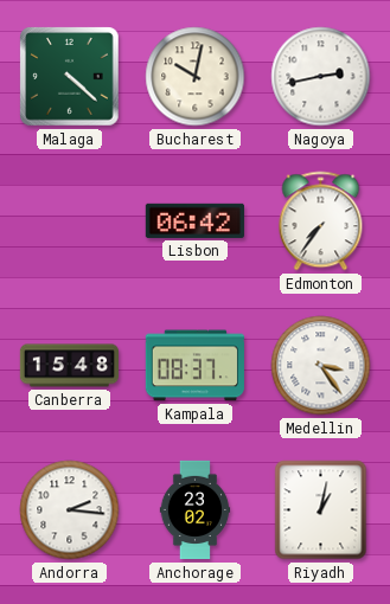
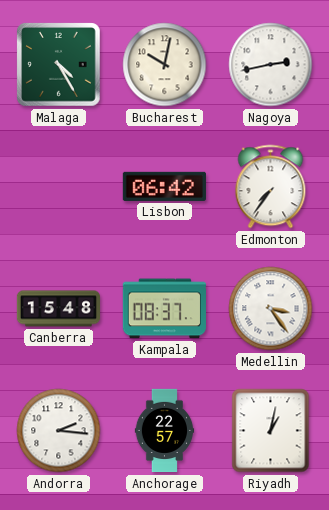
Malaga: 4:22 -> 4:25
Anchorage: 23:02 -> 22:57
